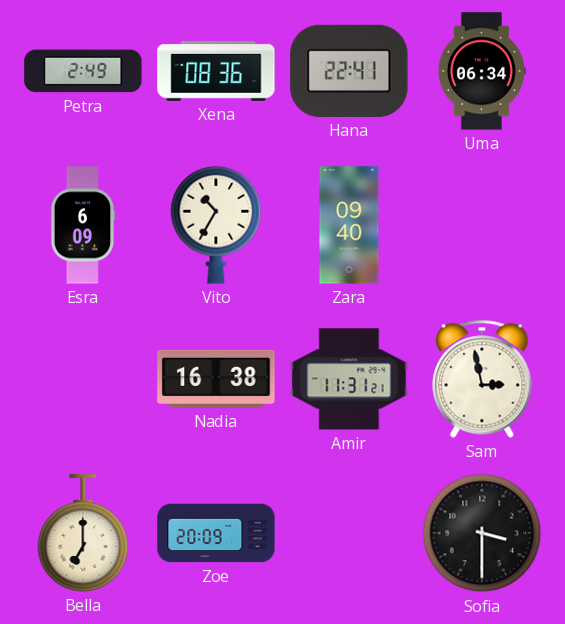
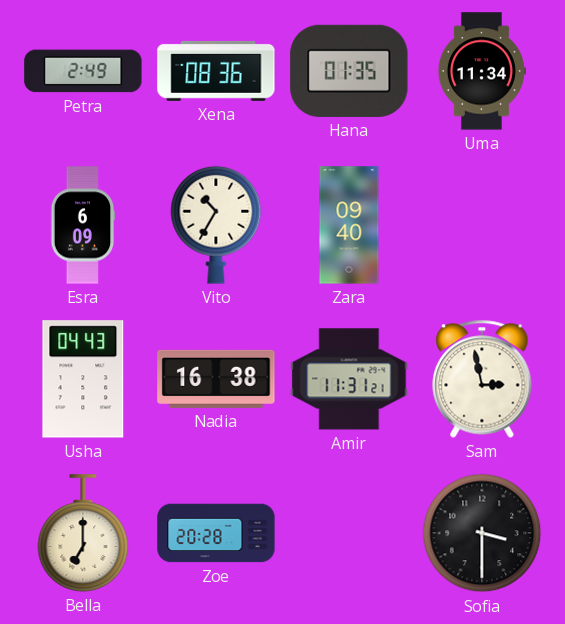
Hana: 22:41 -> 01:35
Uma: 06:34 -> 11:34
Usha: none -> 04:43
Zoe: 20:09 -> 20:28
